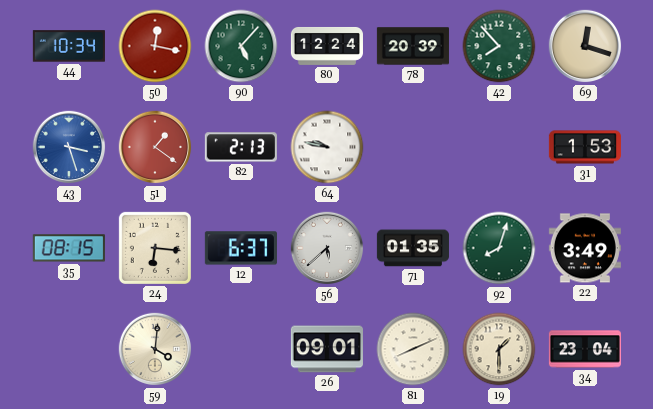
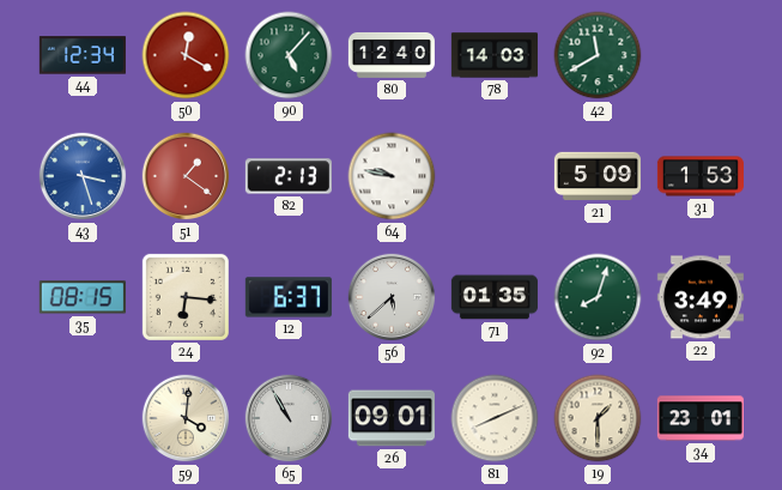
44: 10:34 -> 12:34
50: 12:17 -> 12:20
80: 12:24 -> 12:40
78: 20:39 -> 14:03
42: 7:53 -> 11:40
69: 12:18 -> none
21: none -> 5:09
65: none -> 10:55
34: 23:04 -> 23:01
